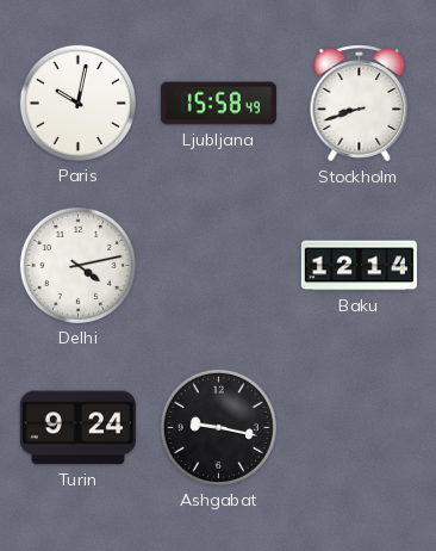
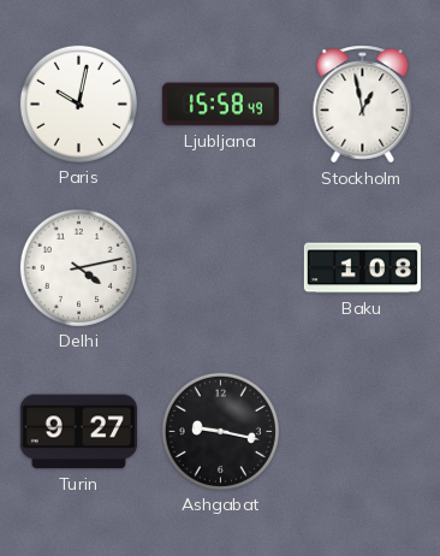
Stockholm: 8:42 -> 12:58
Baku: 12:14 -> 1:08
Turin: 9:24 -> 9:27
